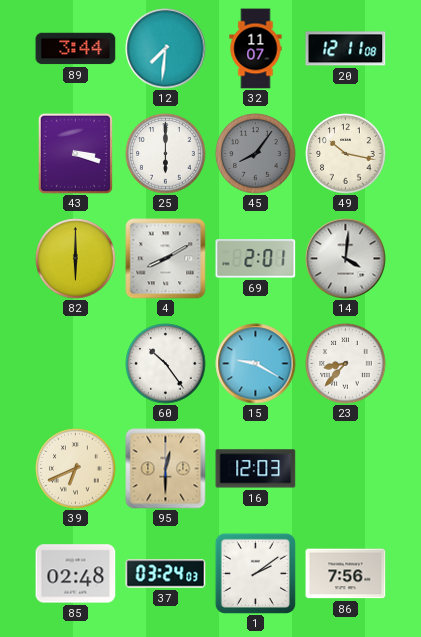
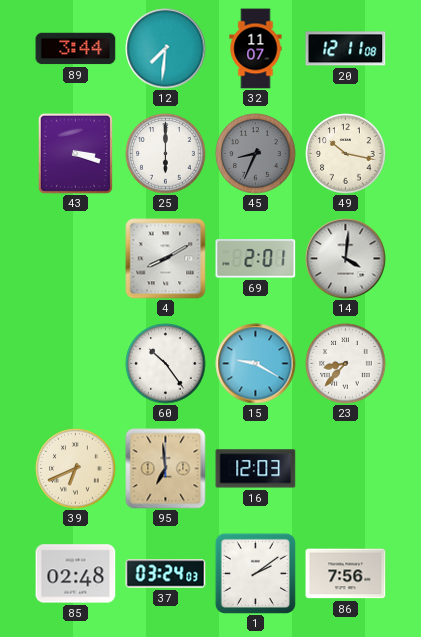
45: 8:06 -> 8:34
82: 6:00 -> none
95: 12:30 -> 6:59
